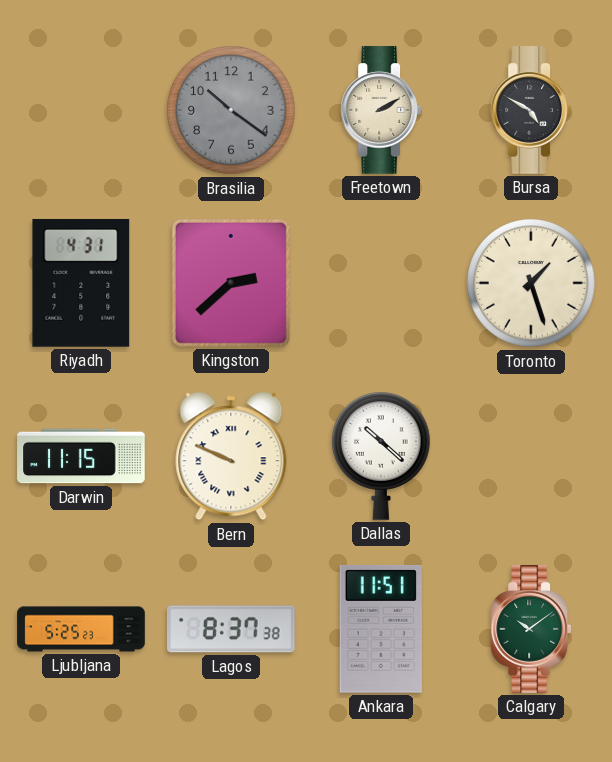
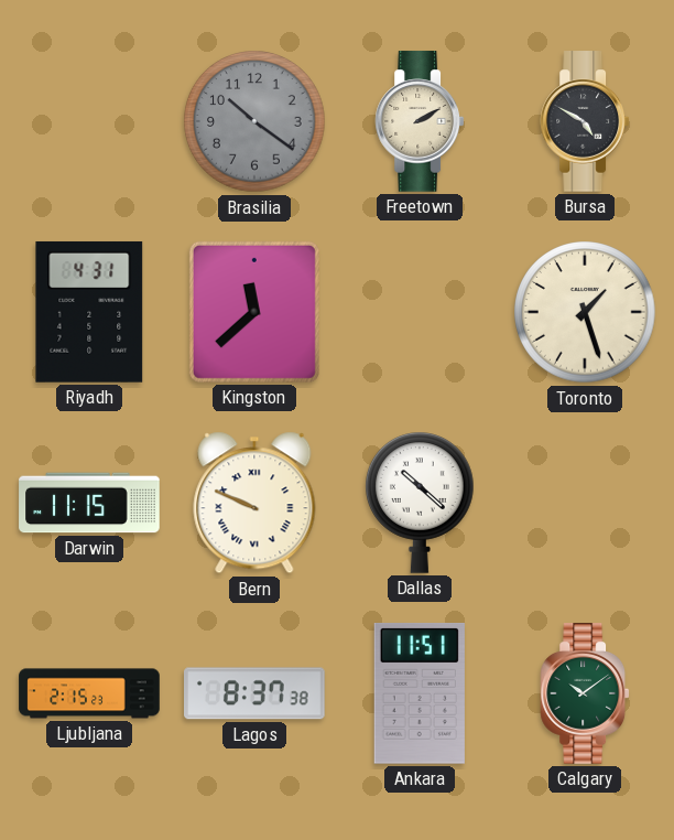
Kingston: 2:38 -> 11:38
Ljubljana: 5:25 -> 2:15
